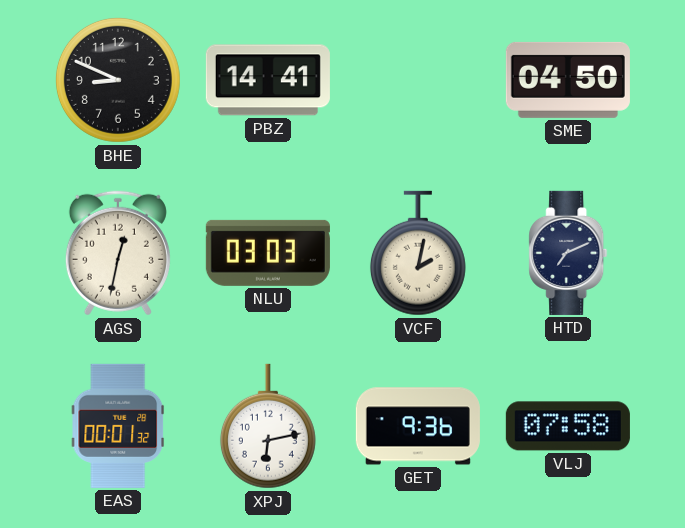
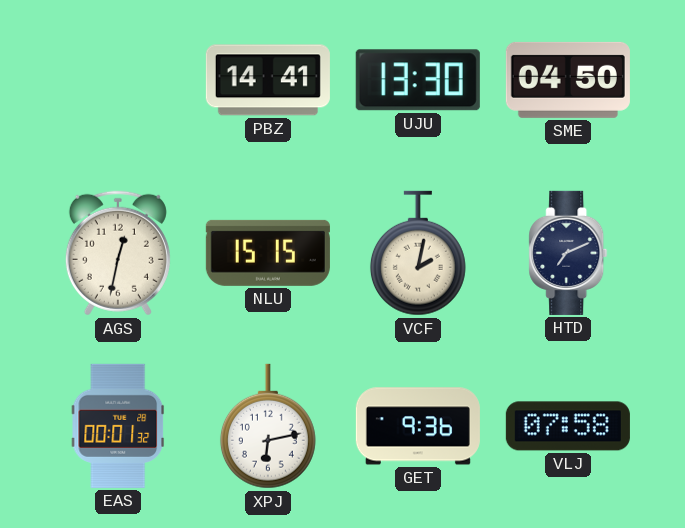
BHE: 8:49 -> none
UJU: none -> 13:30
NLU: 03:03 -> 15:15
